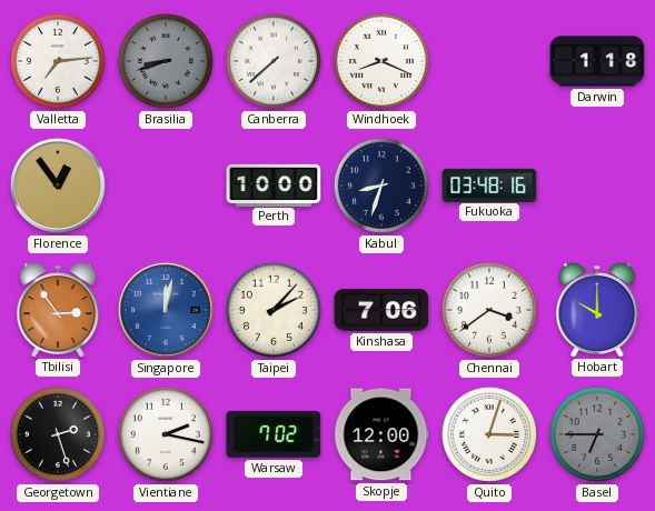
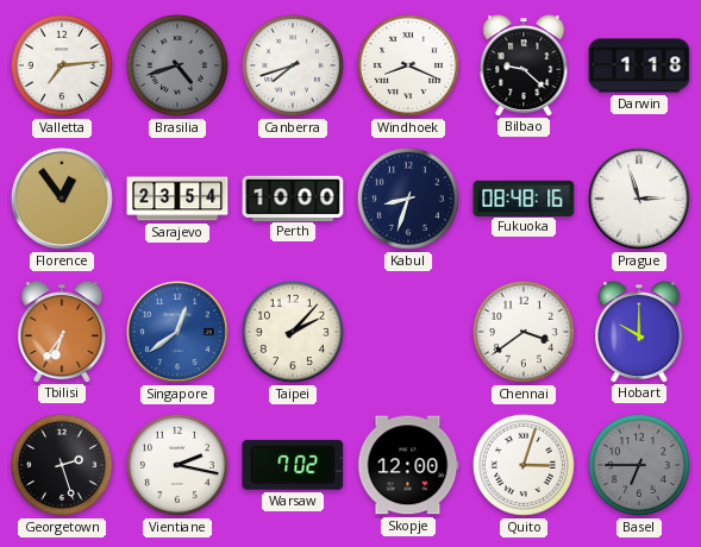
Brasilia: 8:42 -> 4:42
Canberra: 7:38 -> 7:42
Bilbao: none -> 9:22
Sarajevo: none -> 23:54
Fukuoka: 03:48 -> 08:48
Prague: none -> 2:57
Tbilisi: 2:54 -> 6:36
Singapore: 12:02 -> 12:39
Kinshasa: 7:06 -> none
